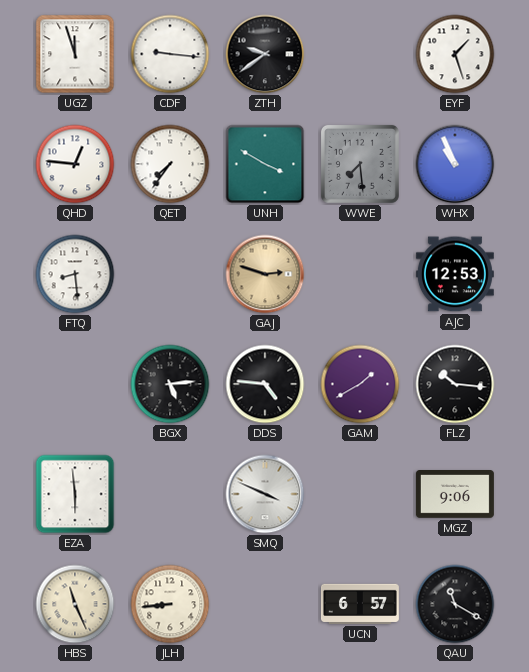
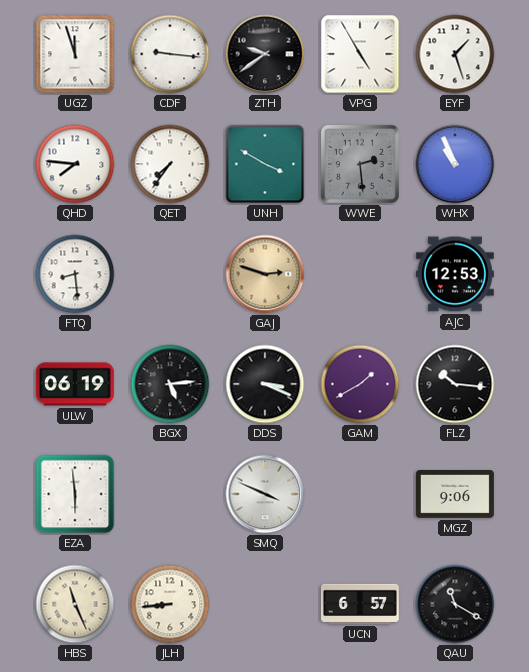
VPG: none -> 4:55
QHD: 12:46 -> 7:46
WWE: 7:29 -> 2:29
ULW: none -> 06:19
DDS: 4:46 -> 3:19
